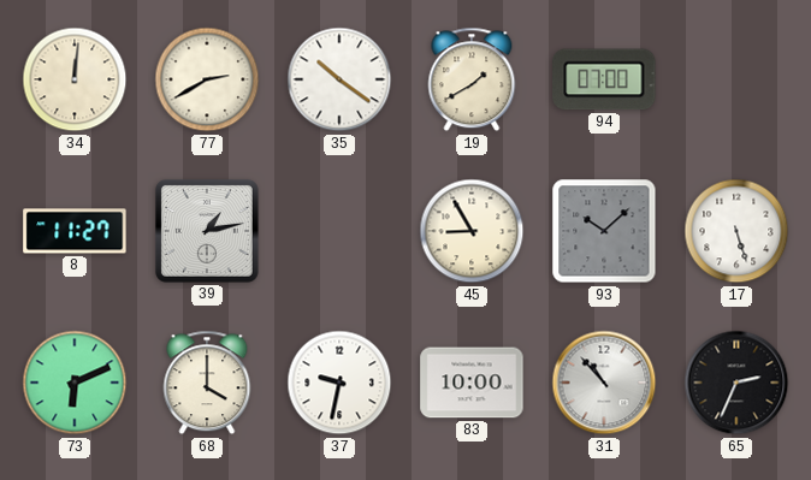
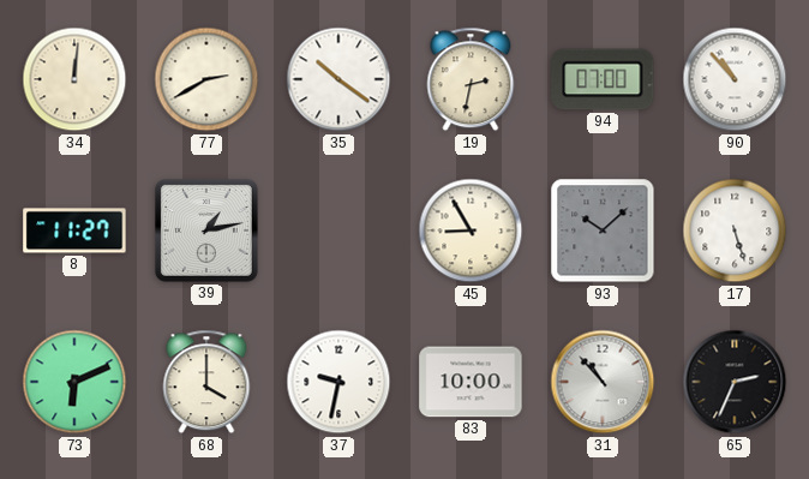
19: 1:40 -> 2:32
90: none -> 10:53
